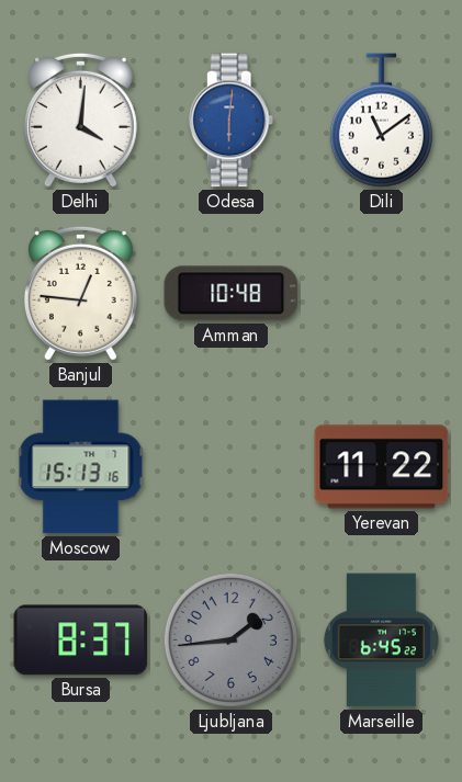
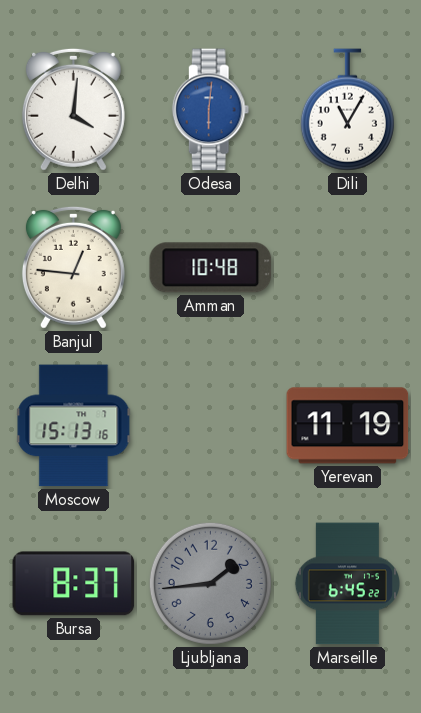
Dili: 11:09 -> 11:05
Yerevan: 11:22 -> 11:19
